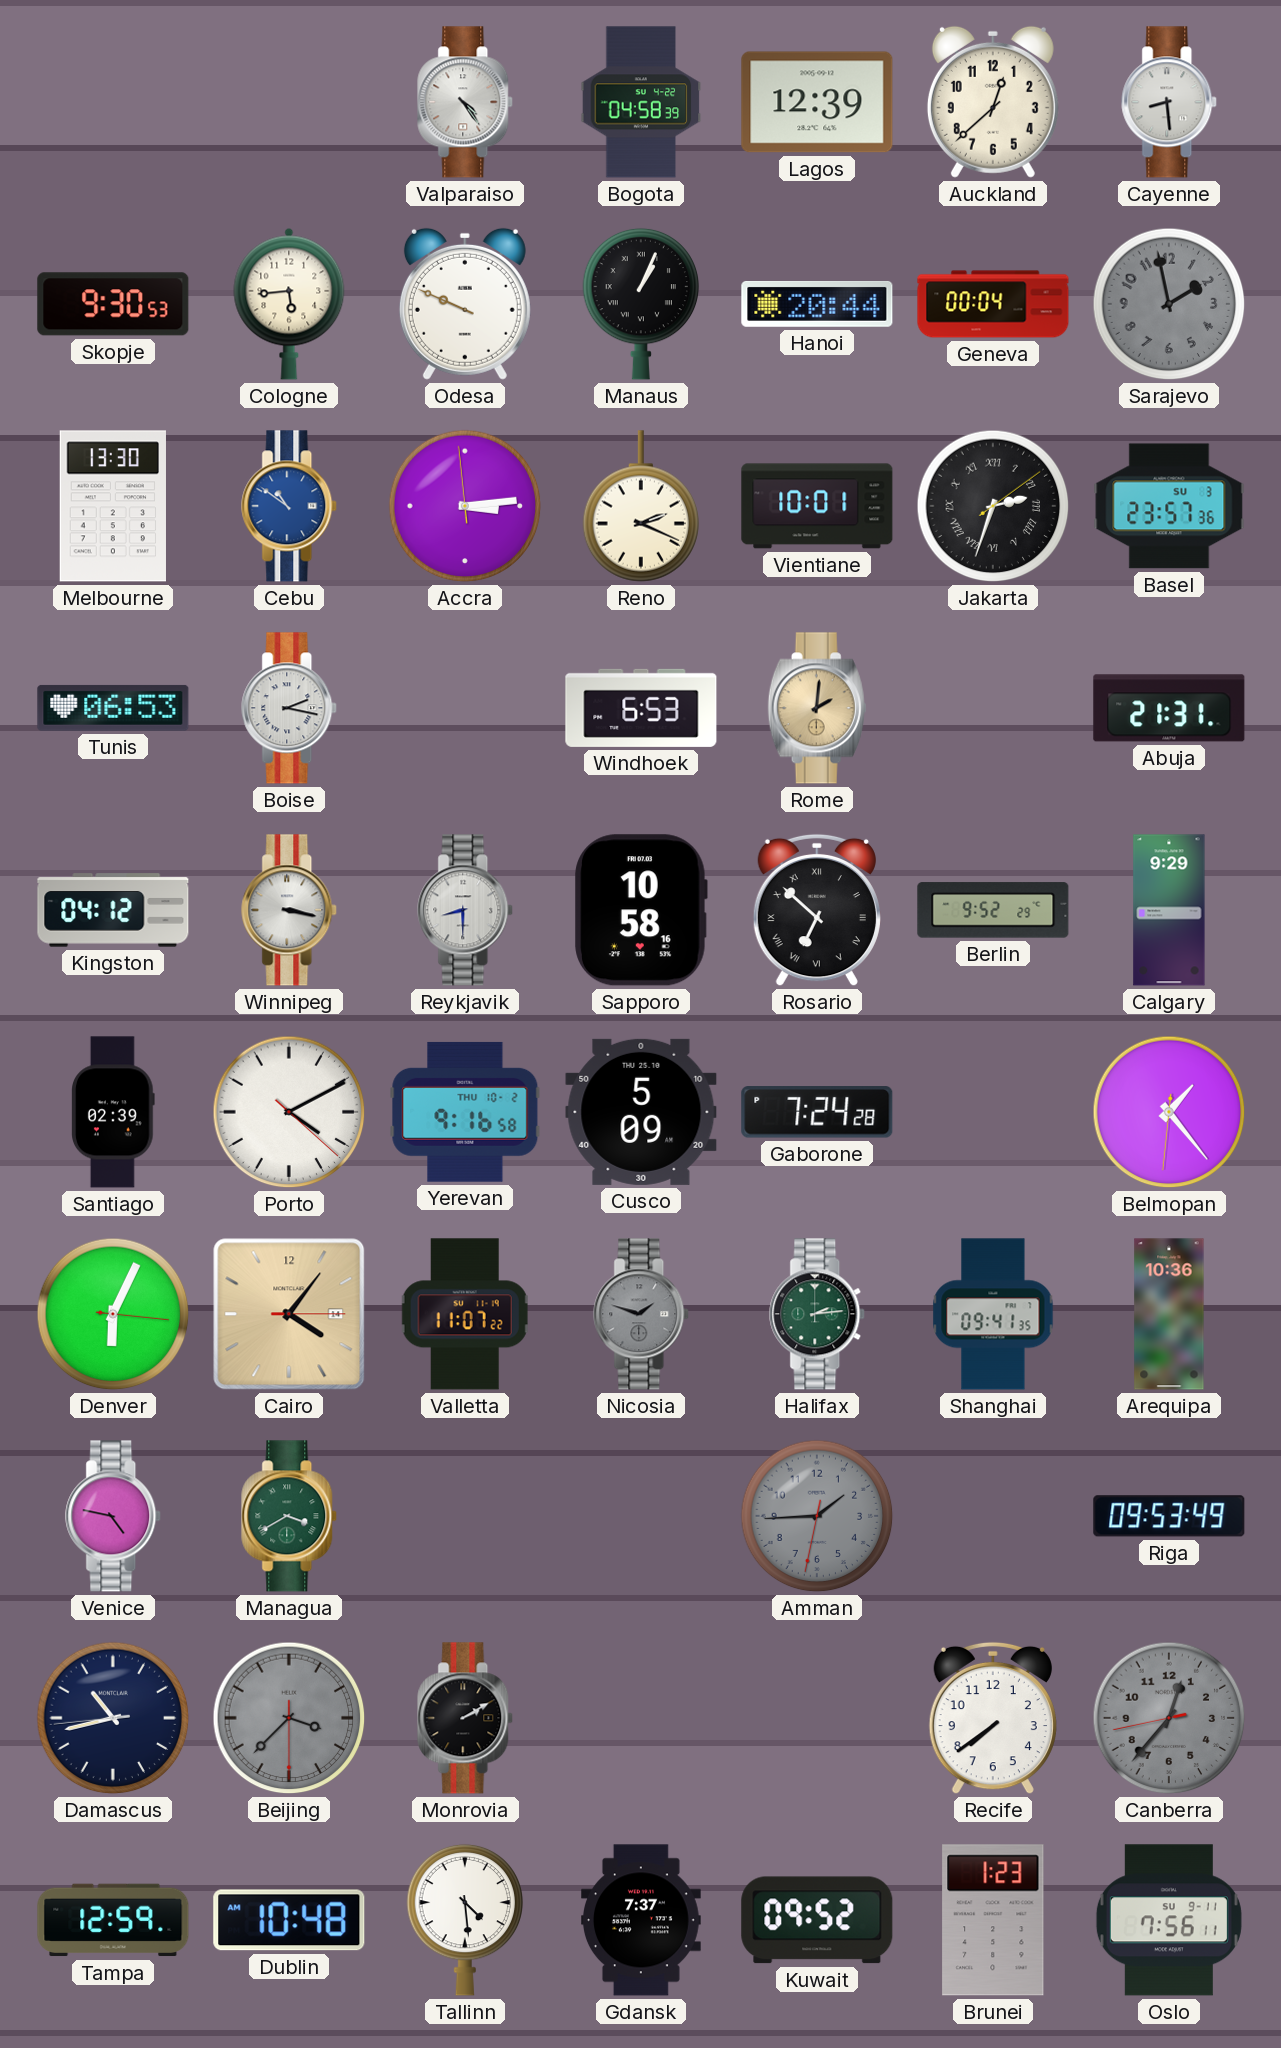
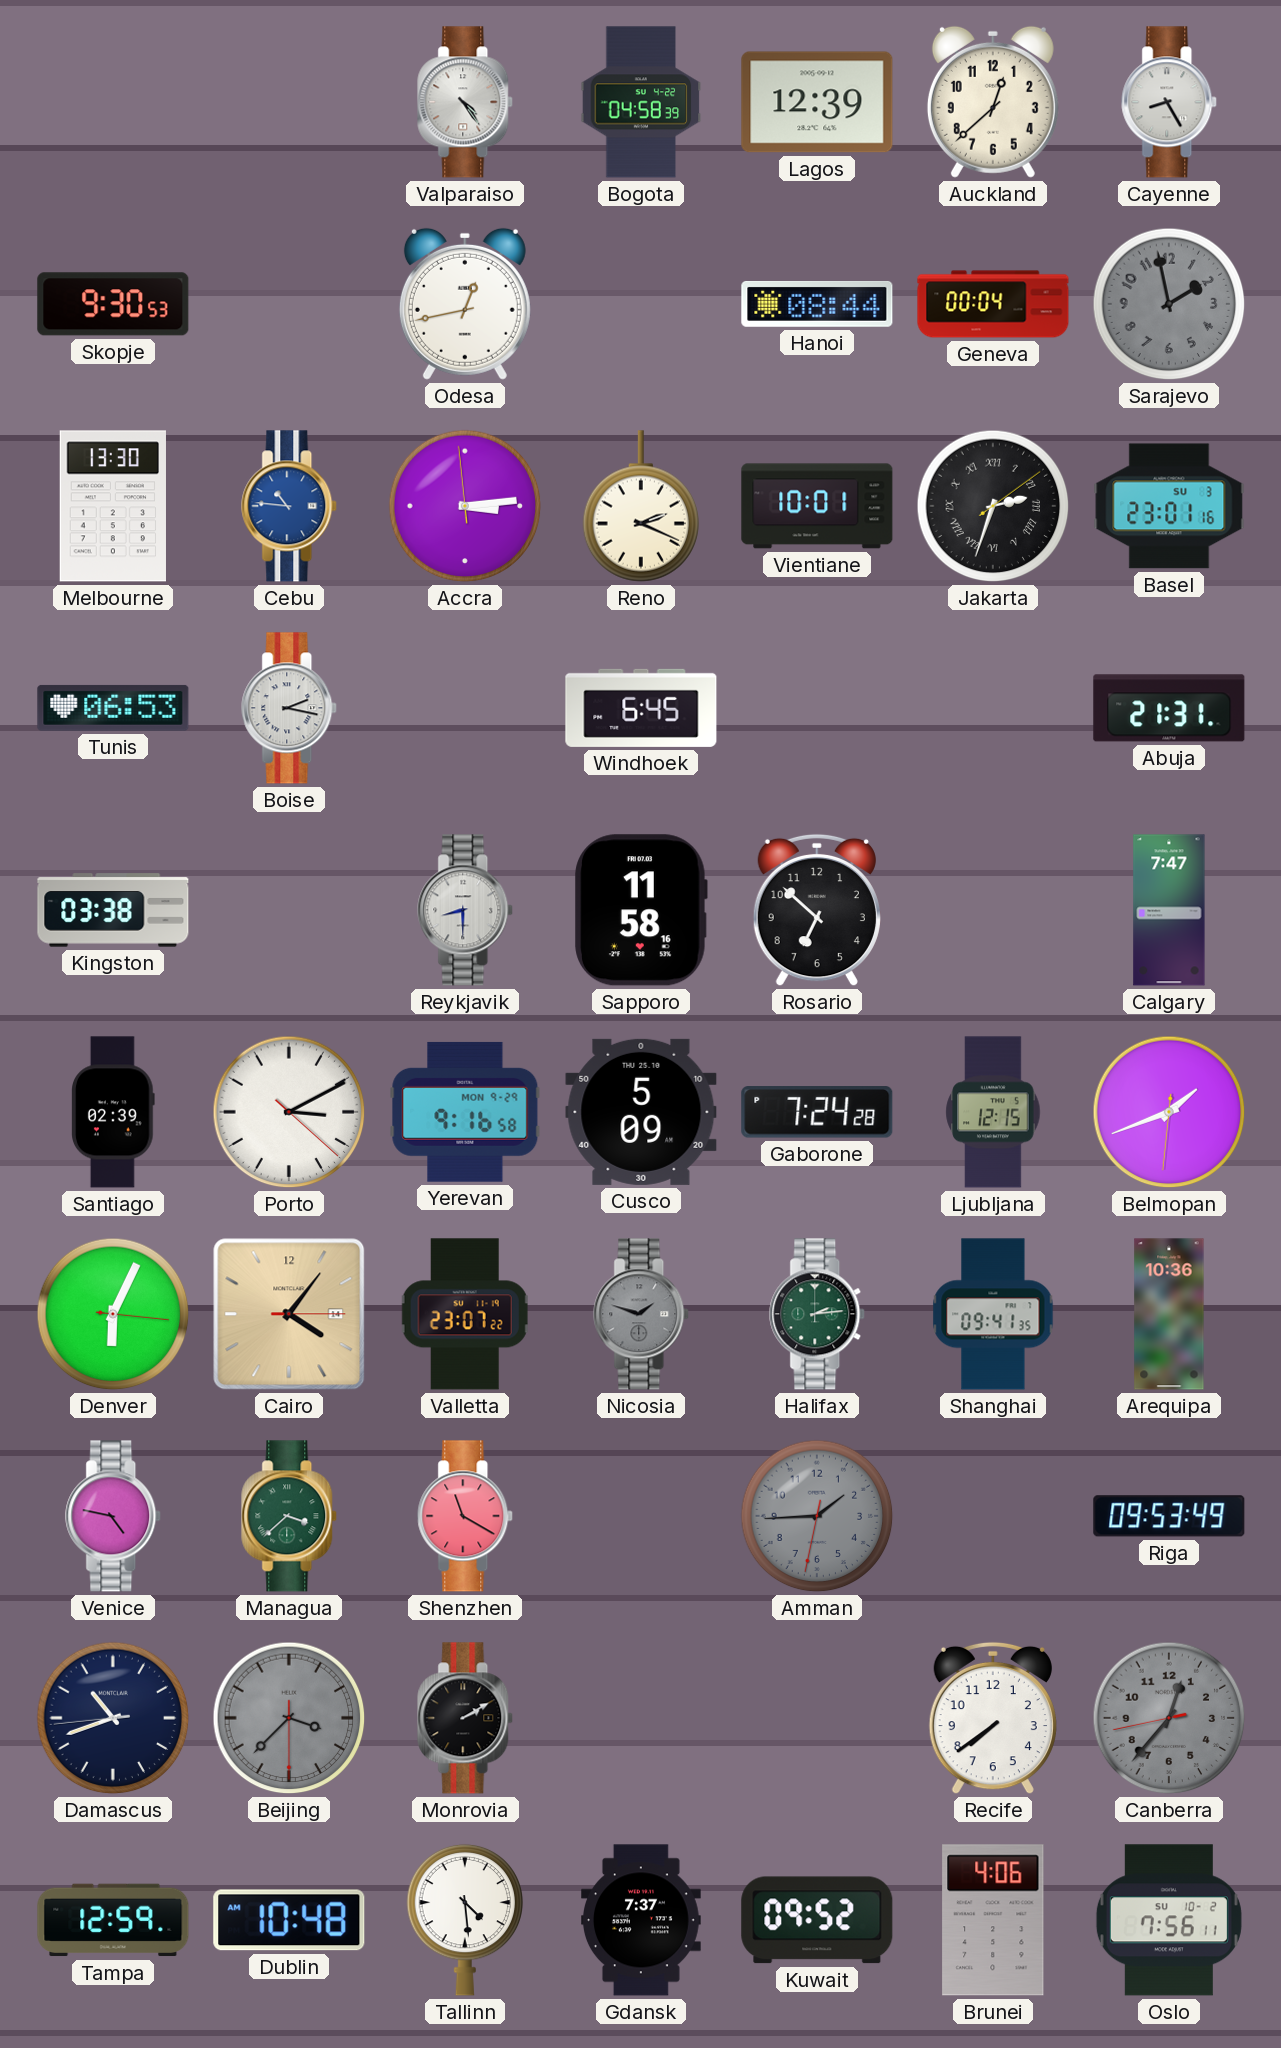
Cayenne: 8:29 -> 8:25
Cologne: 5:44 -> none
Odesa: 9:49 -> 12:43
Manaus: 1:04 -> none
Hanoi: 20:44 -> 08:44
Cebu: 10:51 -> 10:46
Basel: 23:57 -> 23:01
Windhoek: 6:53 -> 6:45
Rome: 2:01 -> none
Kingston: 04:12 -> 03:38
Winnipeg: 3:17 -> none
Sapporo: 10:58 -> 11:58
Rosario numerals: Roman -> Arabic
Berlin: 9:52 -> none
Calgary: 9:29 -> 7:47
Porto: 4:10 -> 3:10
Yerevan date: THU 10-2 -> MON 9-29
Ljubljana: none -> 12:15
Belmopan: 1:23 -> 1:41
Valletta: 11:07 -> 23:07
Managua: 3:40 -> 3:38
Shenzhen: none -> 11:20
Damascus: 10:42 -> 10:41
Brunei: 1:23 -> 4:06
Oslo date: SU 9-11 -> SU 10-2
